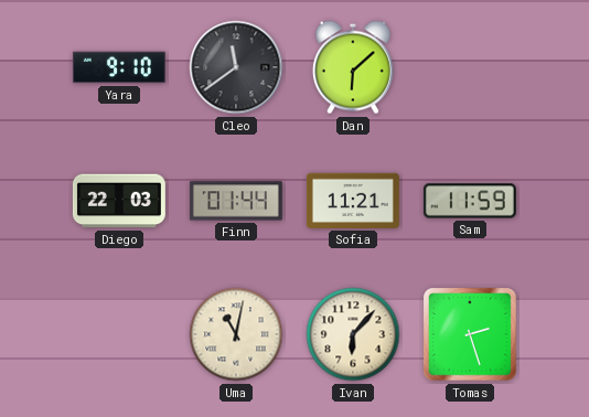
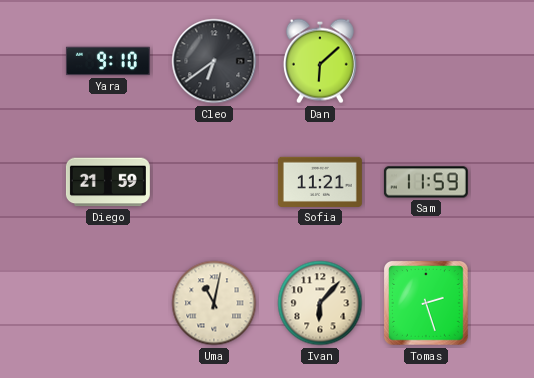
Cleo: 11:39 -> 6:39
Diego: 22:03 -> 21:59
Finn: 01:44 -> none
